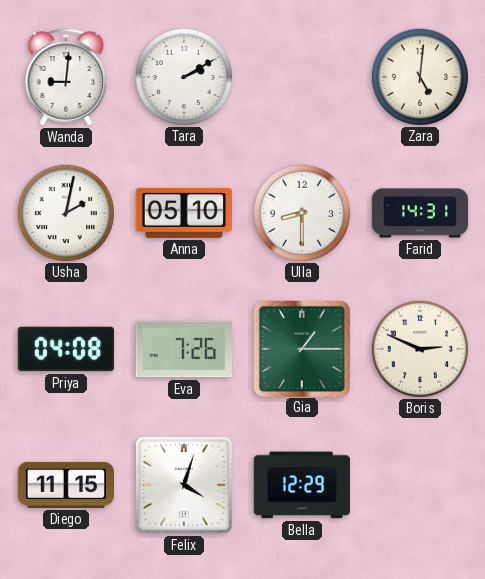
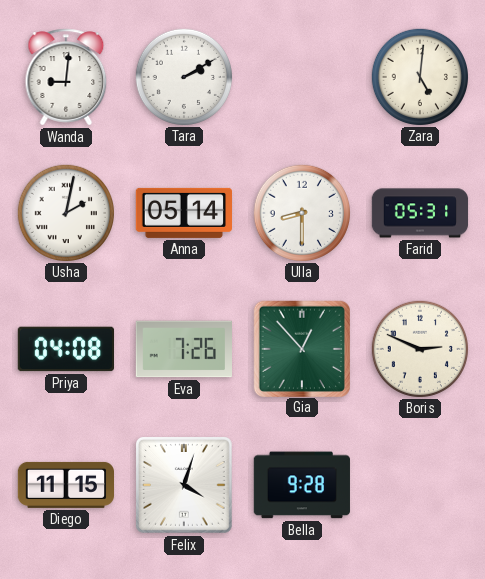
Anna: 05:10 -> 05:14
Farid: 14:31 -> 05:31
Gia: 1:15 -> 12:53
Bella: 12:29 -> 9:28
